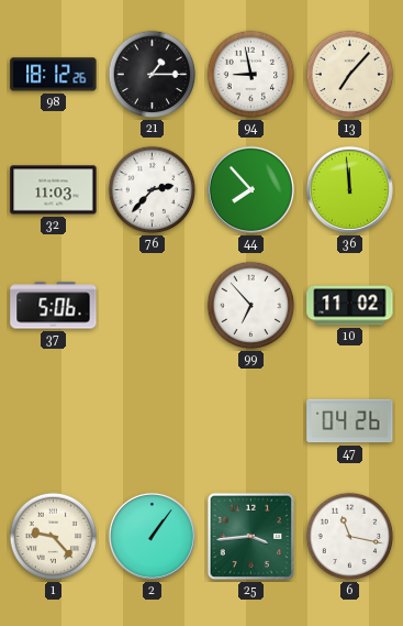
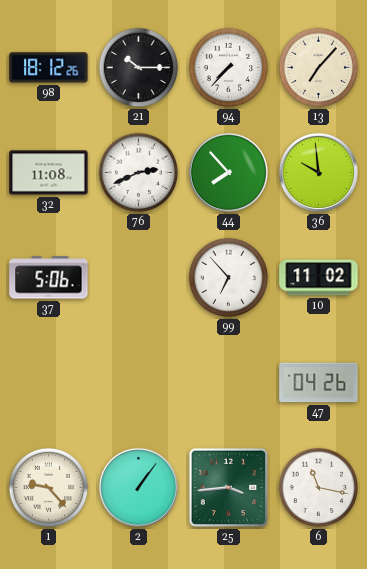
21: 1:15 -> 10:15
94: 8:58 -> 7:37
32: 11:03 -> 11:08
76: 2:37 -> 2:41
36: 11:59 -> 9:59
